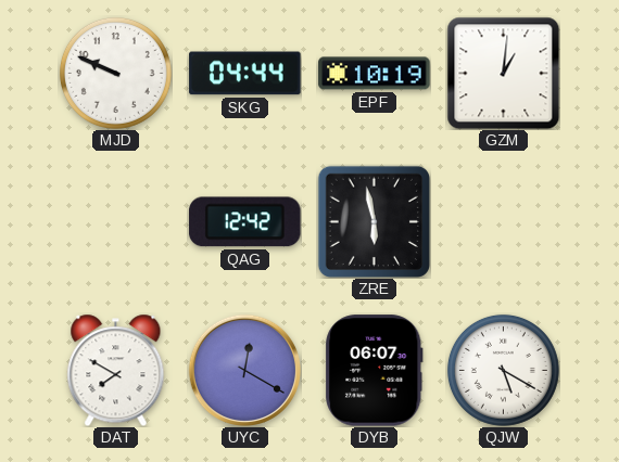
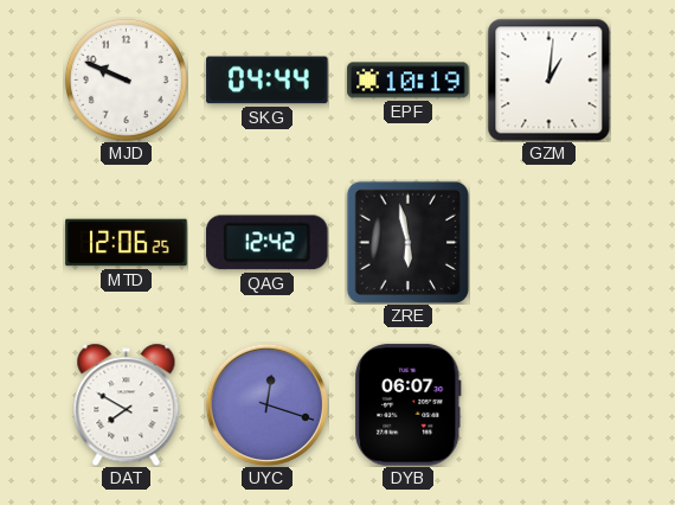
MTD: none -> 12:06
UYC: 12:20 -> 12:18
QJW: 5:20 -> none
